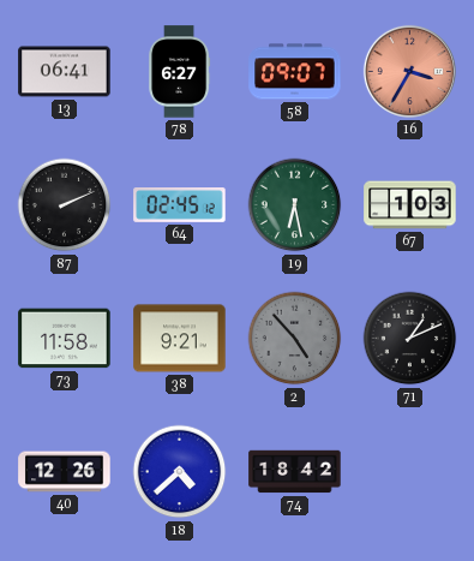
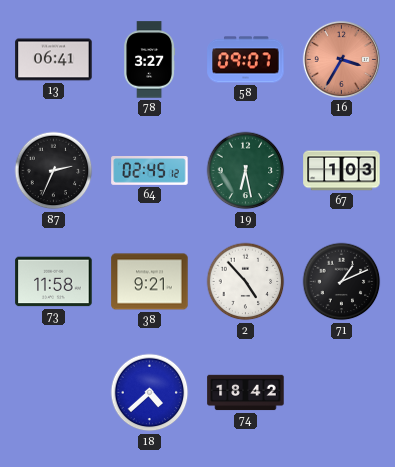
78: 6:27 -> 3:27
87: 2:11 -> 2:34
2 dial: grey -> white
40: 12:26 -> none
